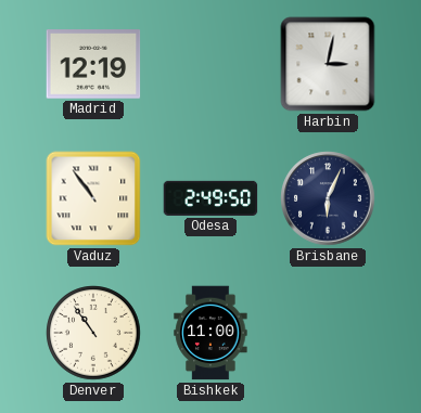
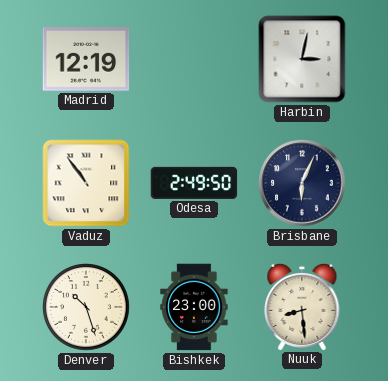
Denver: 10:54 -> 10:27
Bishkek: 11:00 -> 23:00
Nuuk: none -> 8:29
